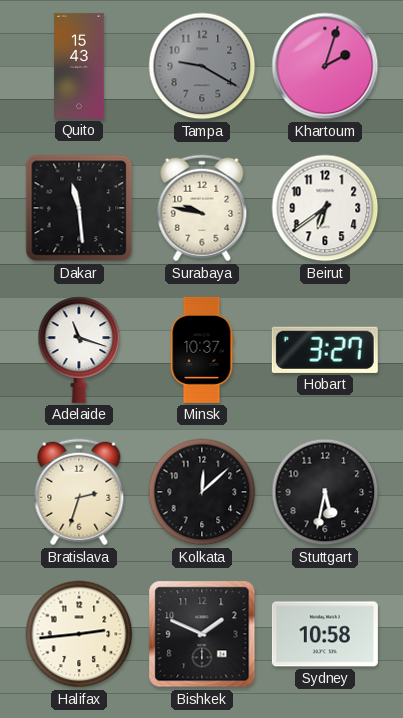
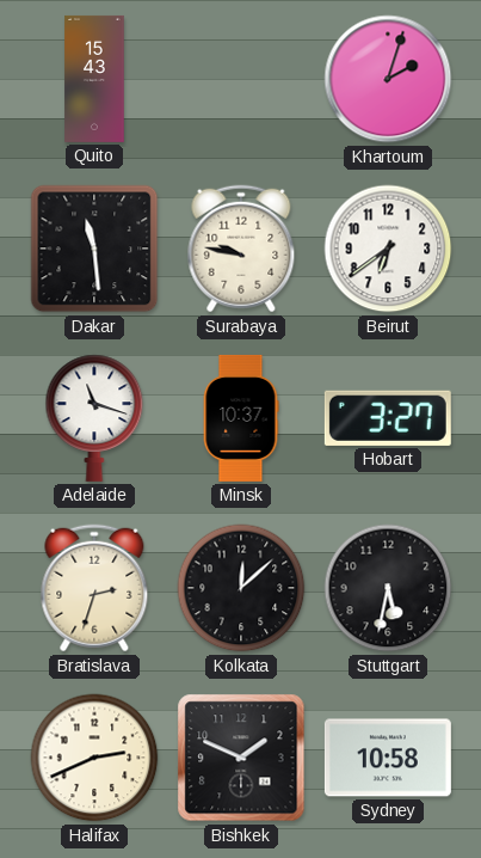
Tampa: 9:20 -> none
Halifax: 2:44 -> 2:41
